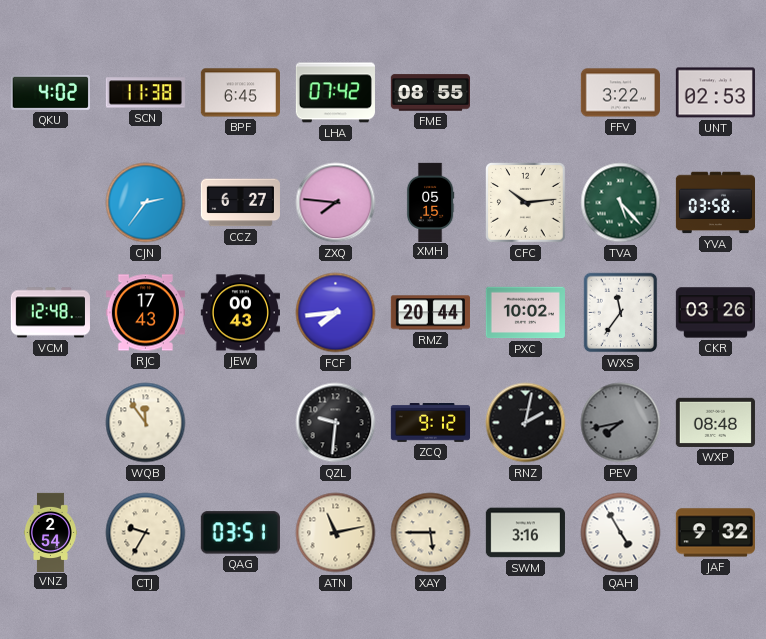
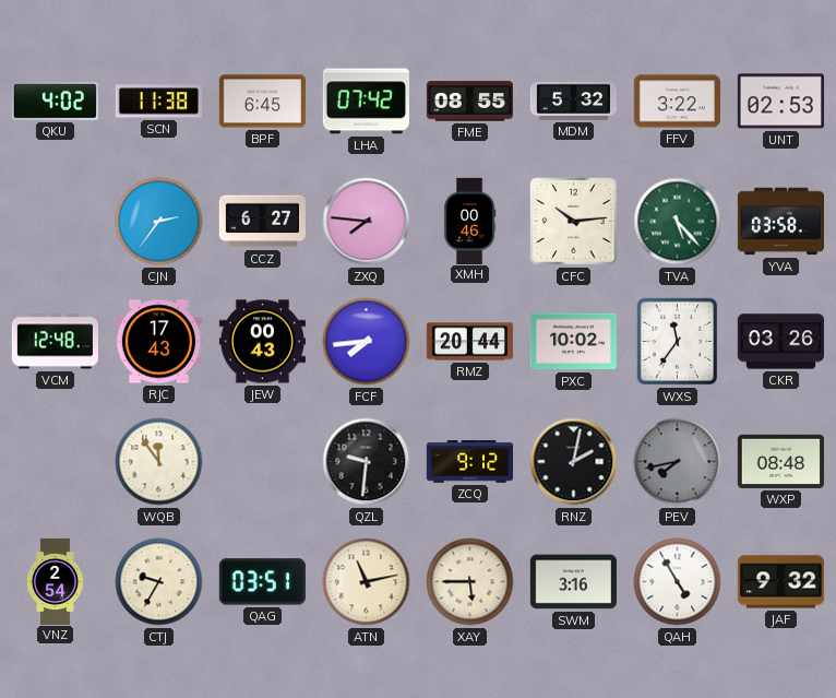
MDM: none -> 5:32
XMH: 05:15 -> 00:46
